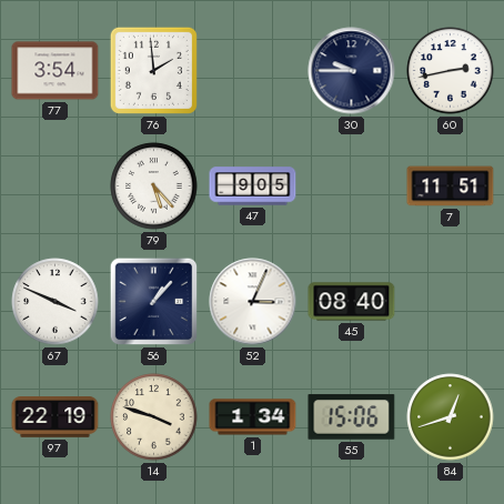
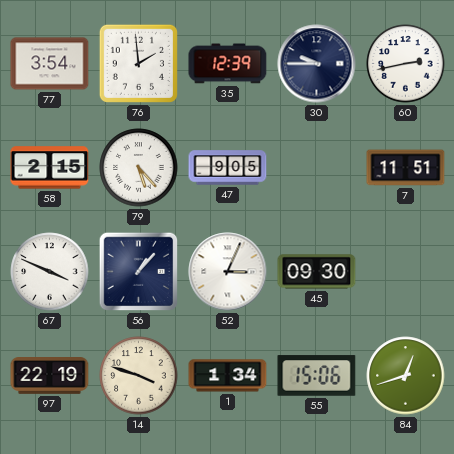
35: none -> 12:39
58: none -> 2:15
45: 08:40 -> 09:30
